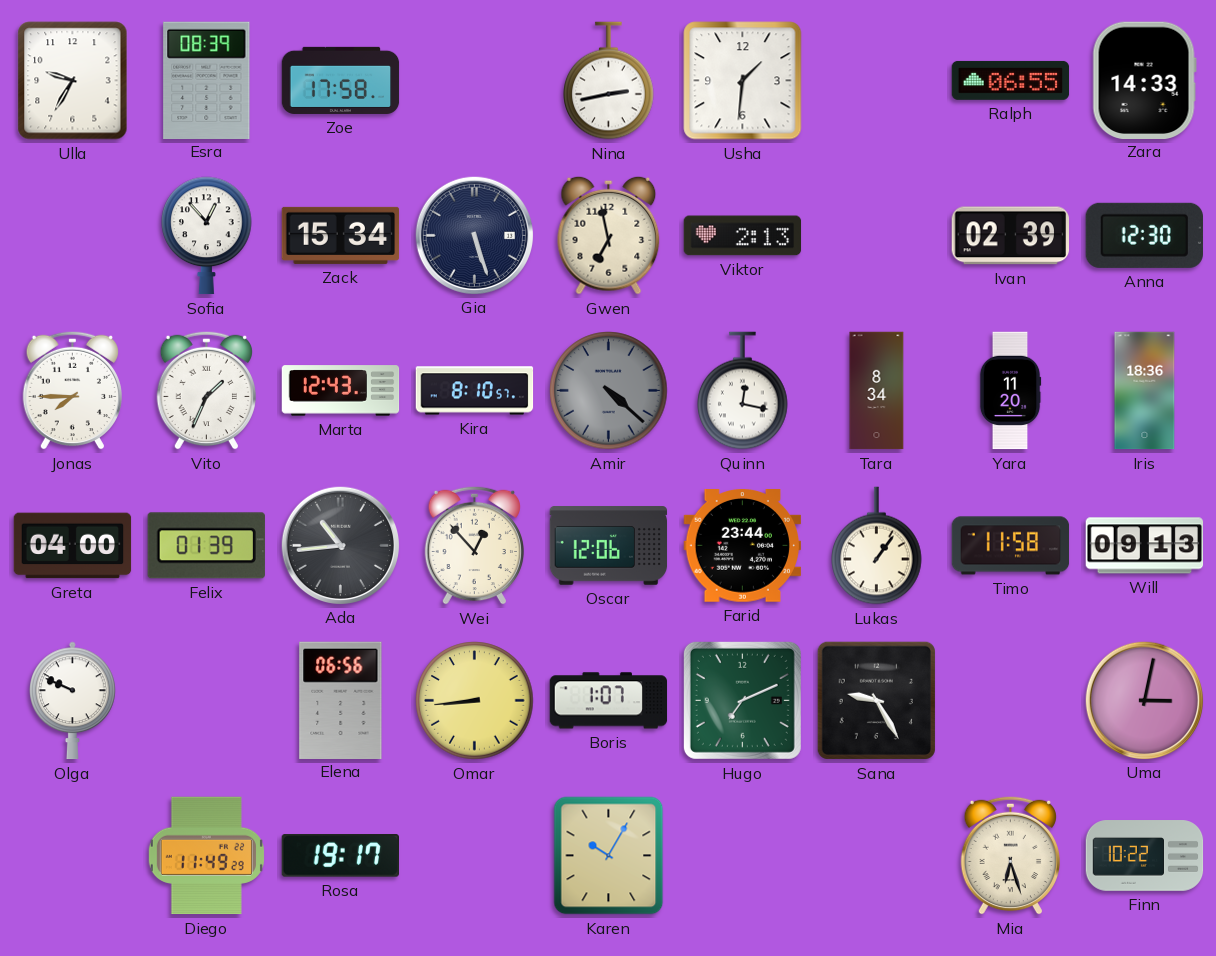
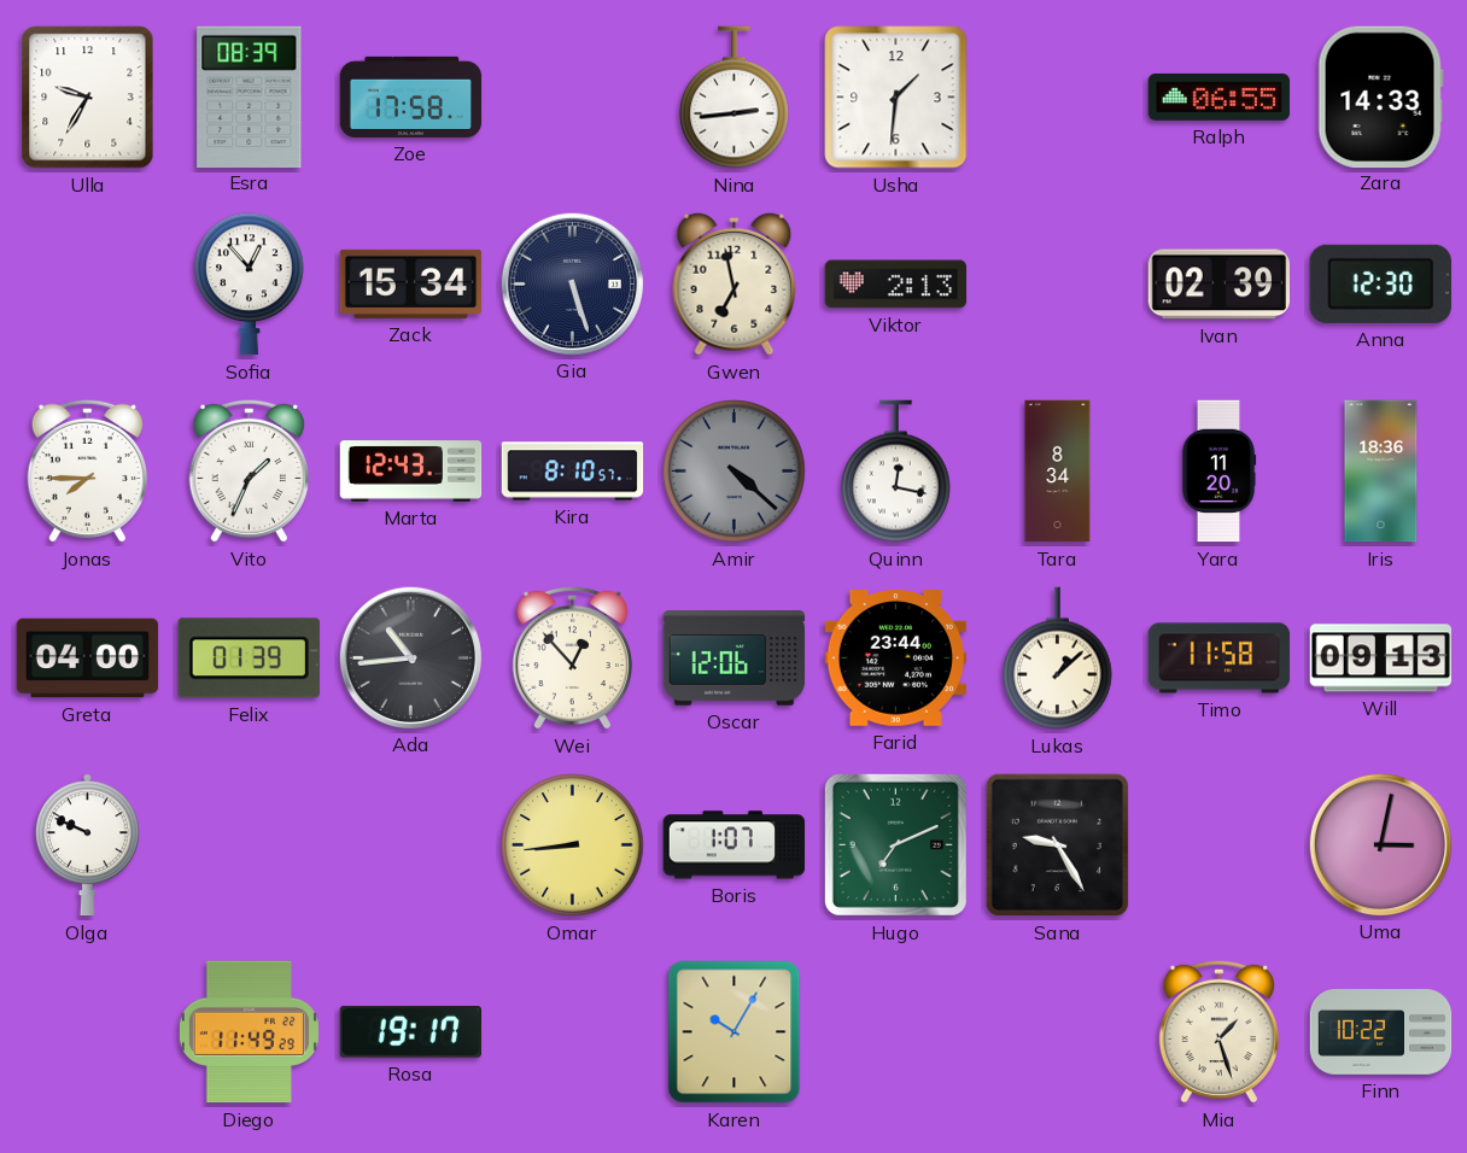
Nina: 2:43 -> 2:44
Lukas: 1:06 -> 1:08
Elena: 06:56 -> none
Mia: 6:27 -> 1:27
